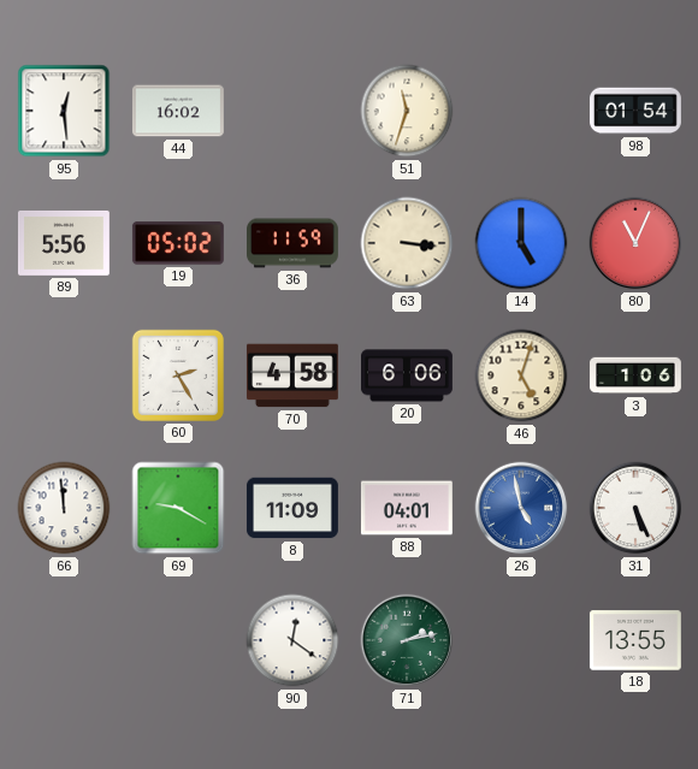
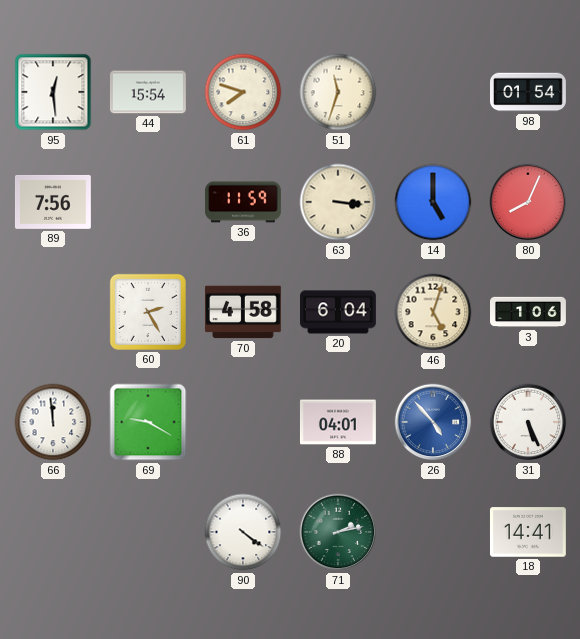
44: 16:02 -> 15:54
61: none -> 7:48
89: 5:56 -> 7:56
19: 05:02 -> none
80: 11:04 -> 8:04
20: 6:06 -> 6:04
8: 11:09 -> none
26: 4:58 -> 4:53
90: 12:21 -> 4:21
18: 13:55 -> 14:41
